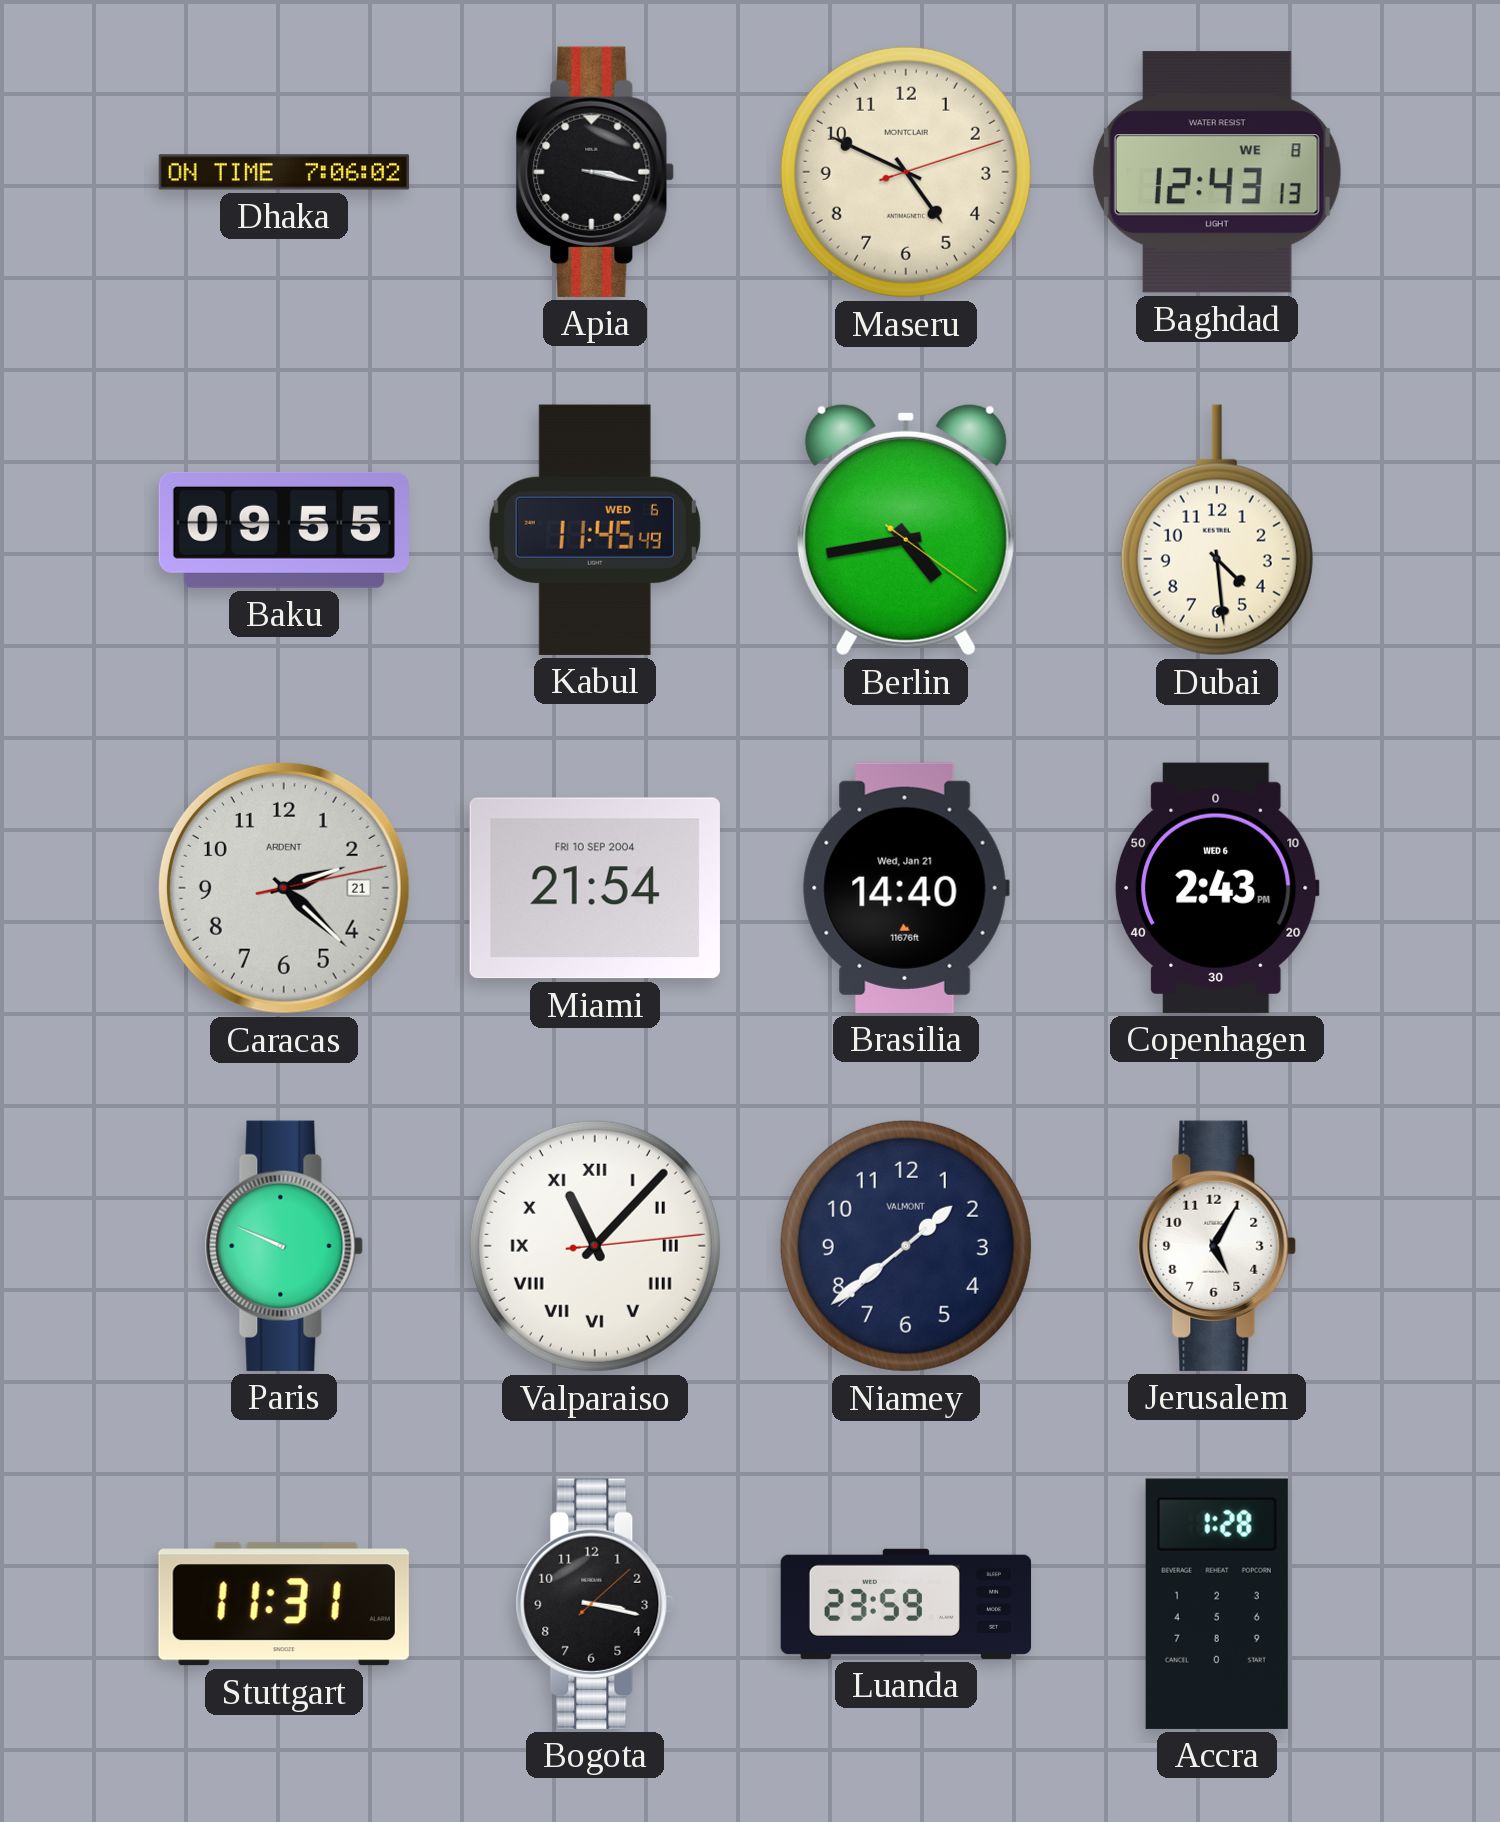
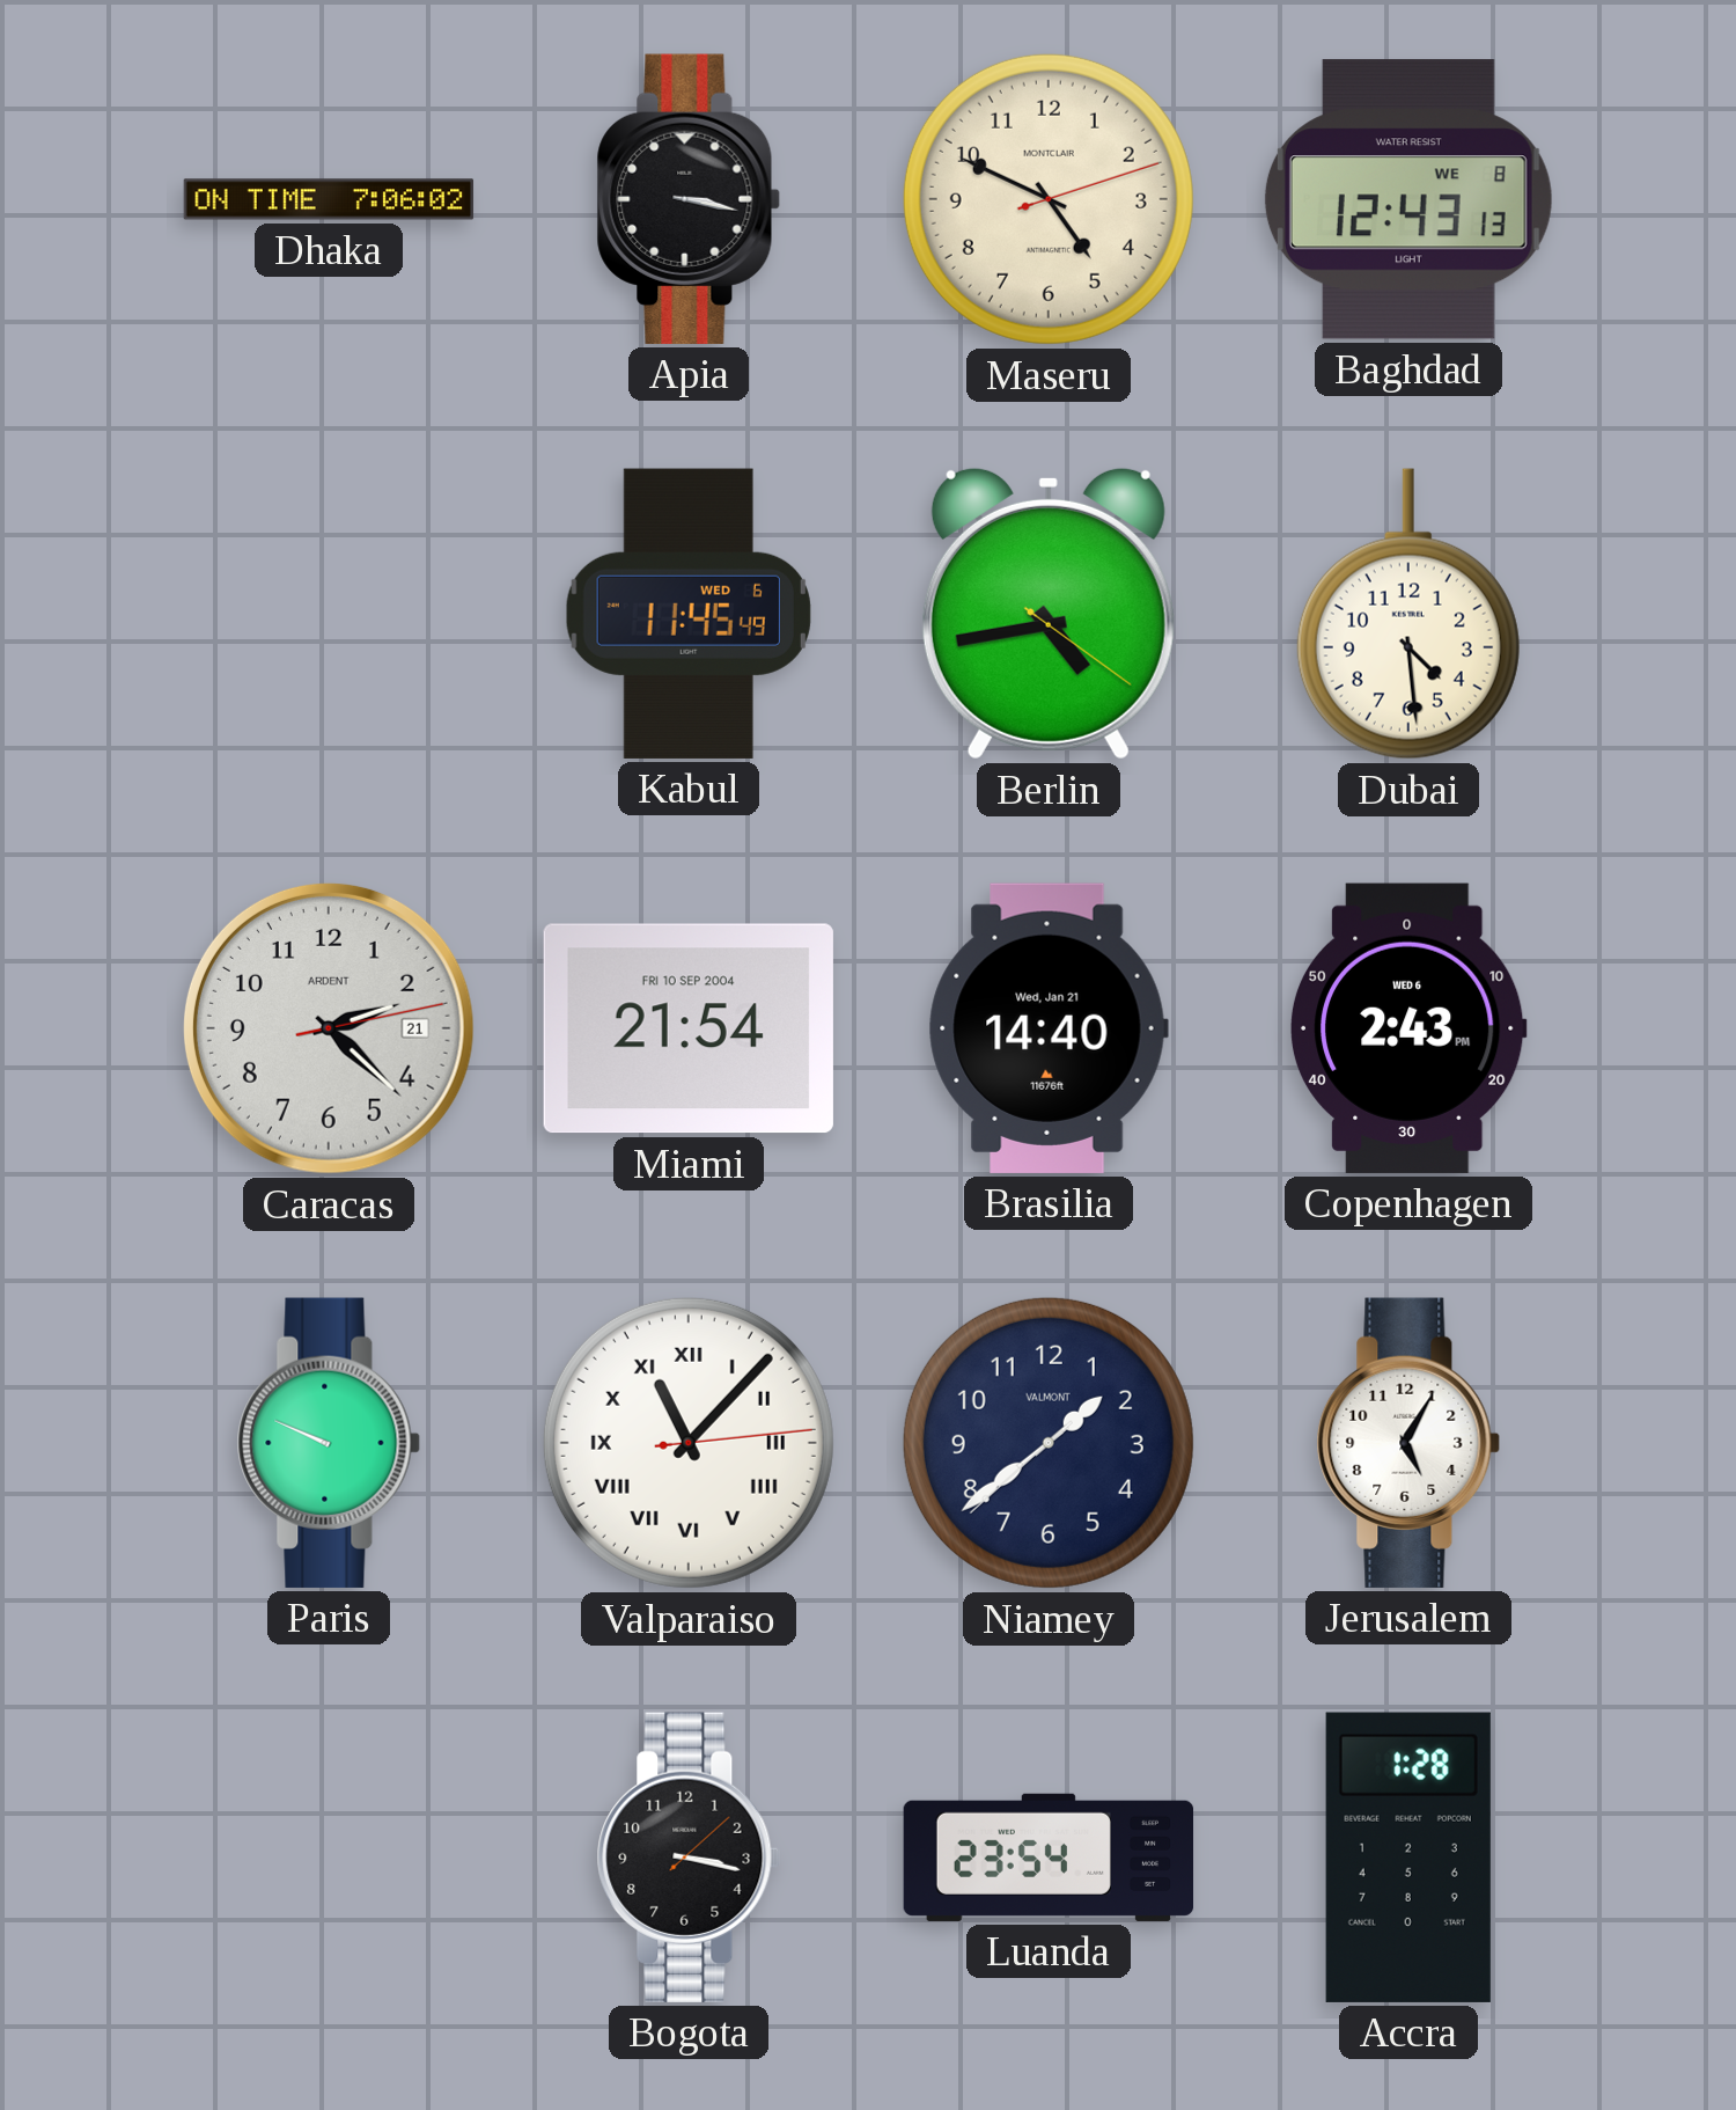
Baku: 09:55 -> none
Stuttgart: 11:31 -> none
Luanda: 23:59 -> 23:54
